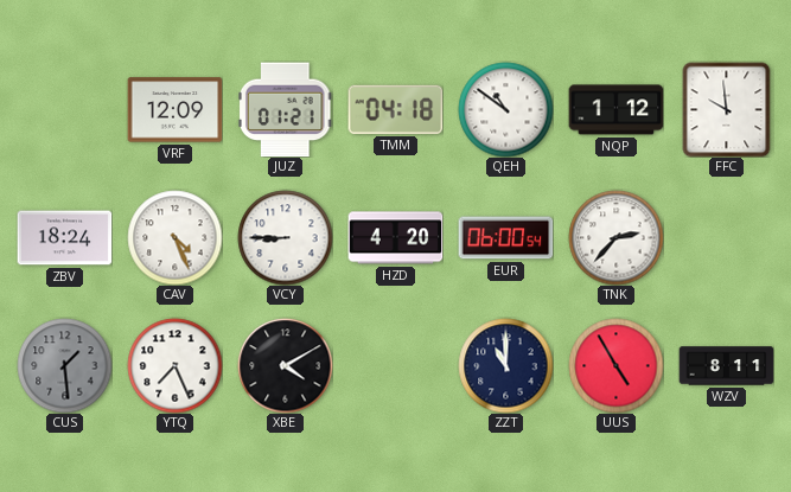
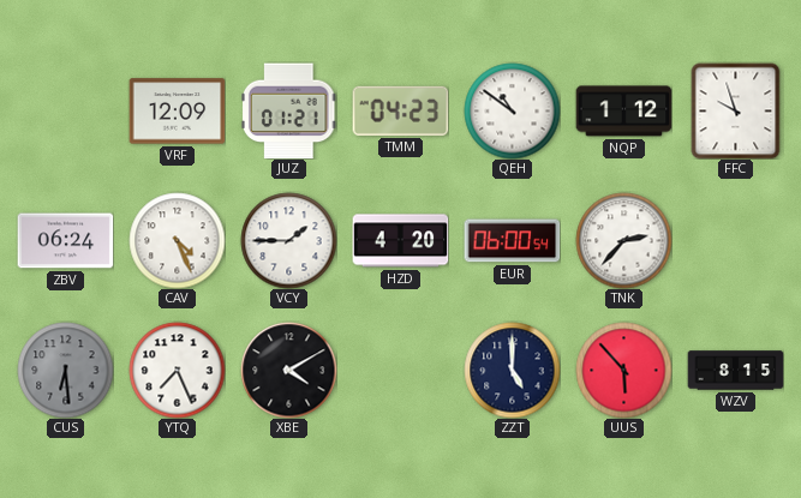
TMM: 04:18 -> 04:23
FFC: 9:59 -> 9:57
ZBV: 18:24 -> 06:24
VCY: 8:45 -> 1:45
CUS: 1:29 -> 6:29
ZZT: 11:00 -> 5:00
UUS: 4:55 -> 5:53
WZV: 8:11 -> 8:15
